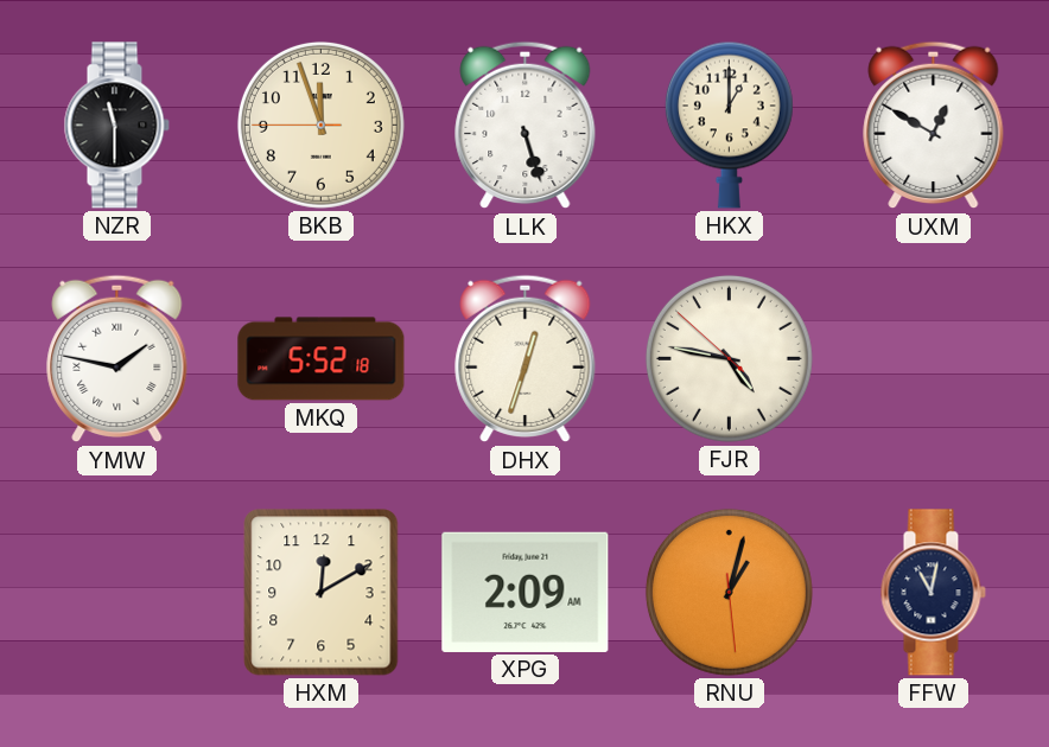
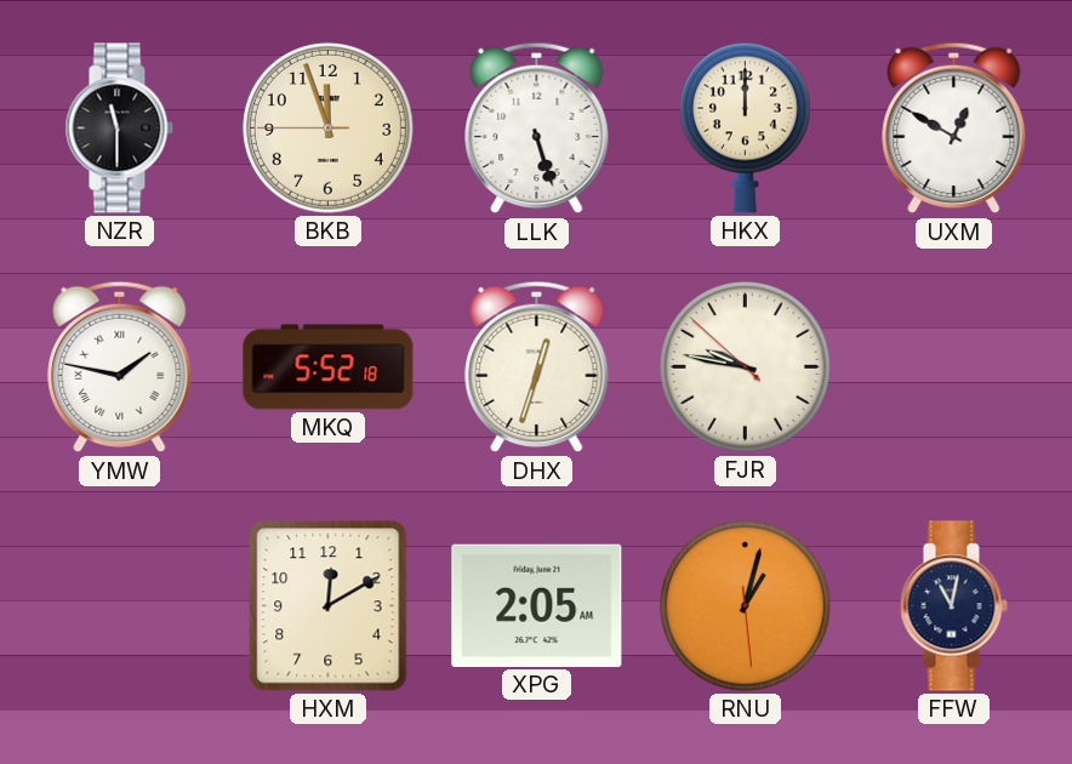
HKX: 1:00 -> 12:00
FJR: 4:46 -> 9:46
XPG: 2:09 -> 2:05
